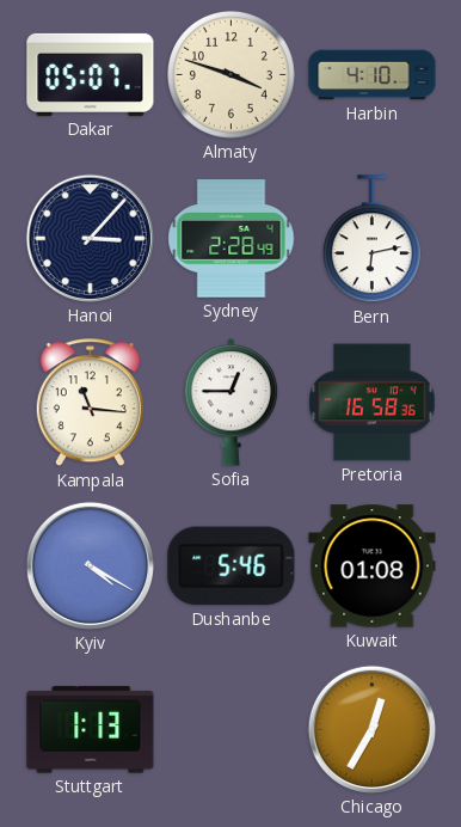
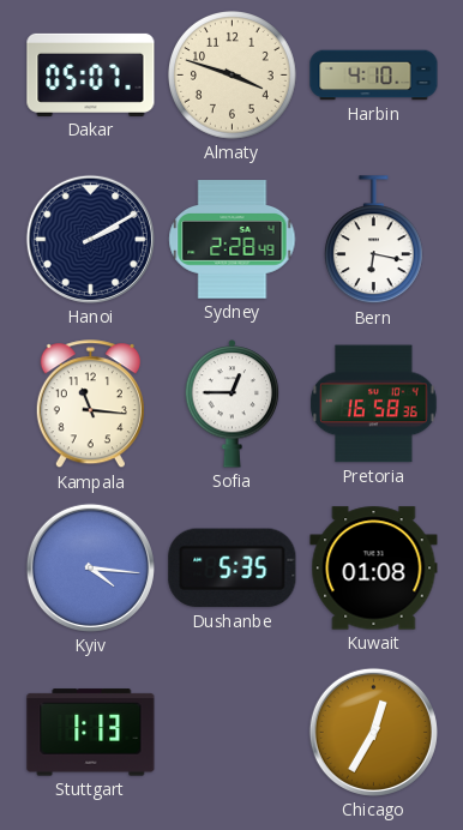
Hanoi: 3:07 -> 2:10
Bern: 6:13 -> 6:17
Kyiv: 4:20 -> 4:16
Dushanbe: 5:46 -> 5:35
